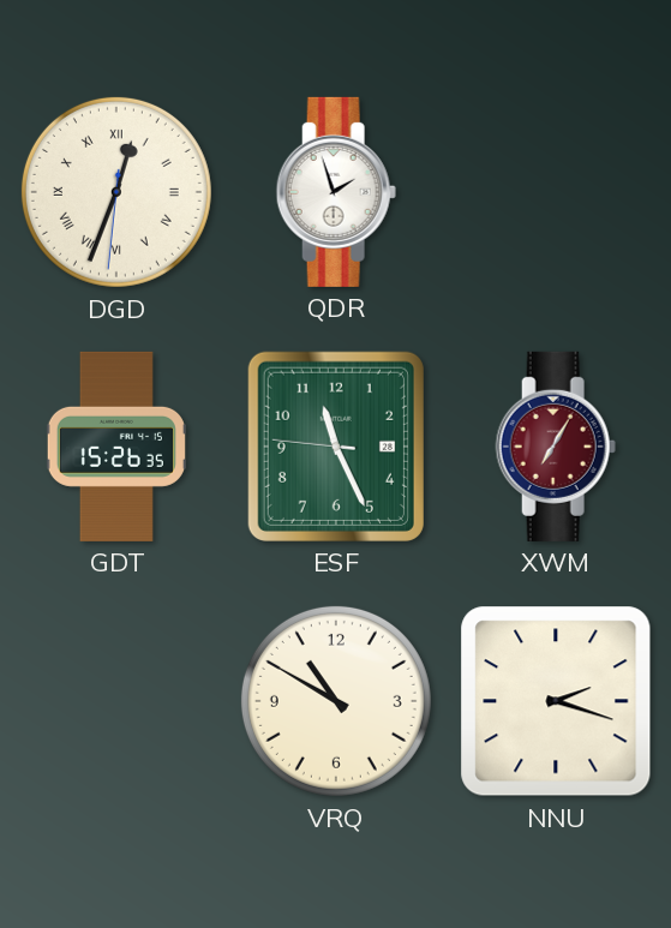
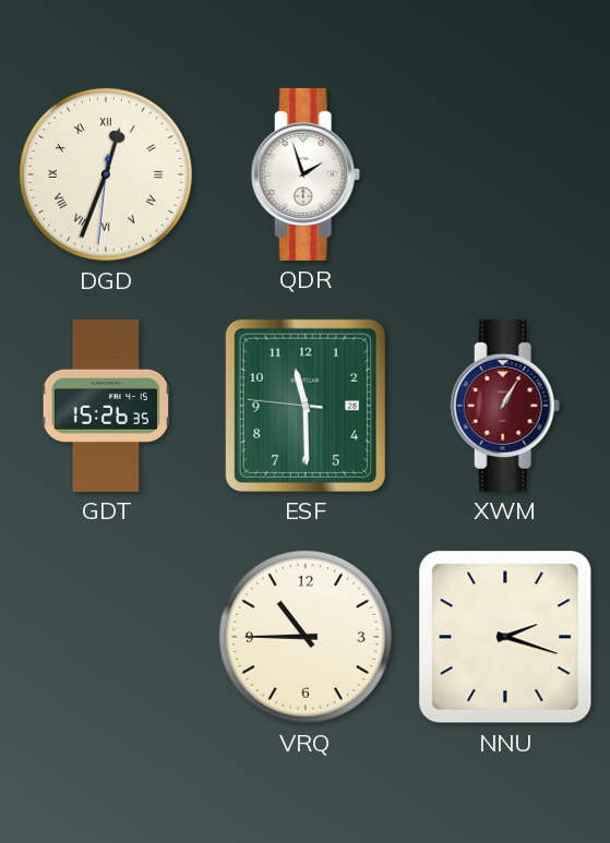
ESF: 11:25 -> 11:29
XWM: 7:05 -> 1:05
VRQ: 10:50 -> 10:45
